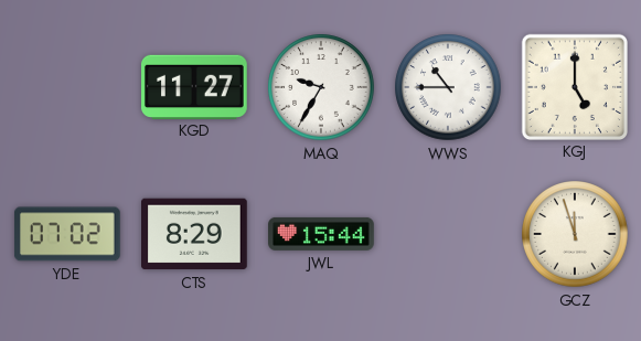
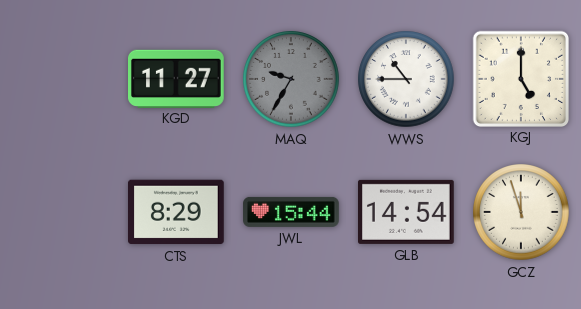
MAQ dial: white -> grey
YDE: 07:02 -> none
GLB: none -> 14:54
